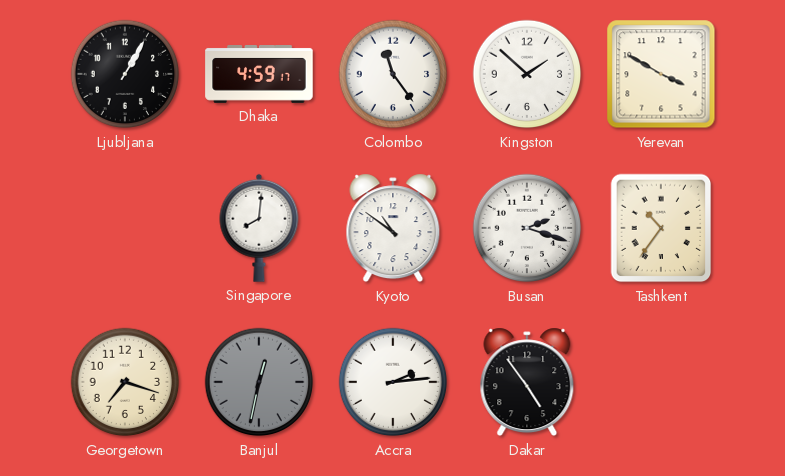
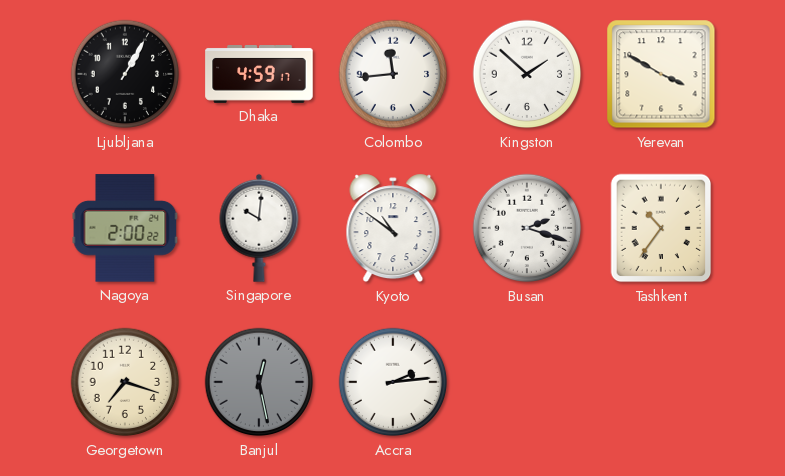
Colombo: 11:24 -> 11:44
Nagoya: none -> 2:00
Singapore: 8:01 -> 10:01
Banjul: 12:32 -> 12:28
Dakar: 4:54 -> none
